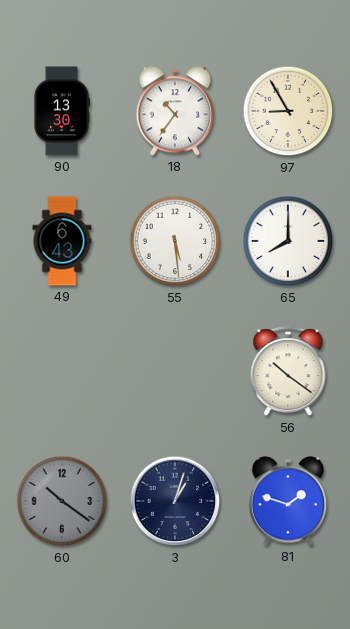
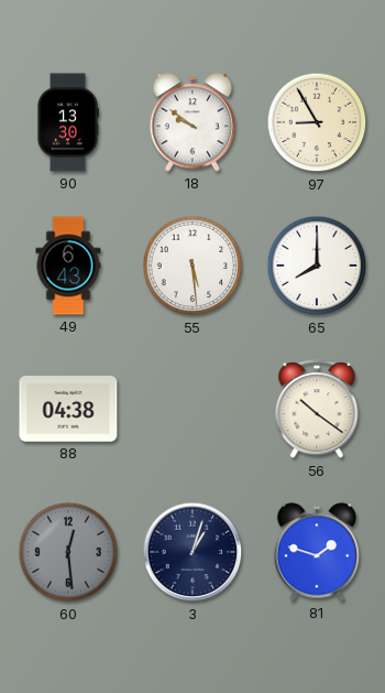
18: 10:36 -> 9:51
88: none -> 04:38
60: 10:21 -> 12:29
